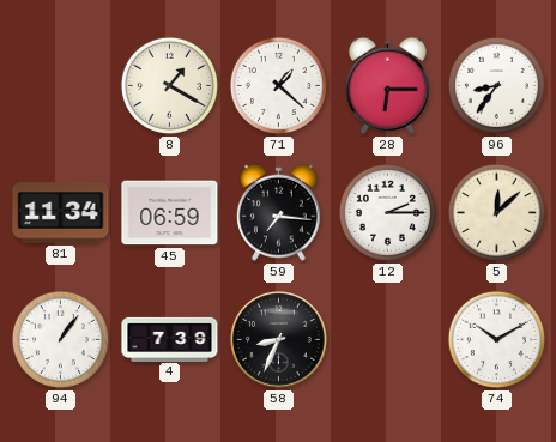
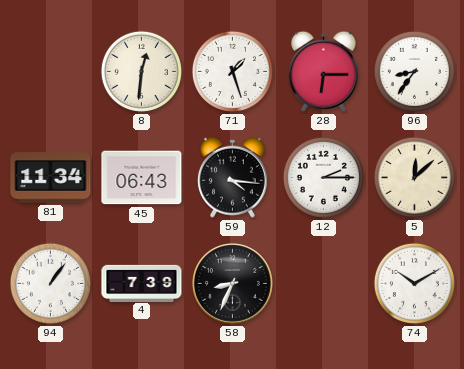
8: 1:20 -> 12:31
71: 1:22 -> 1:27
45: 06:59 -> 06:43
59: 7:16 -> 4:16
